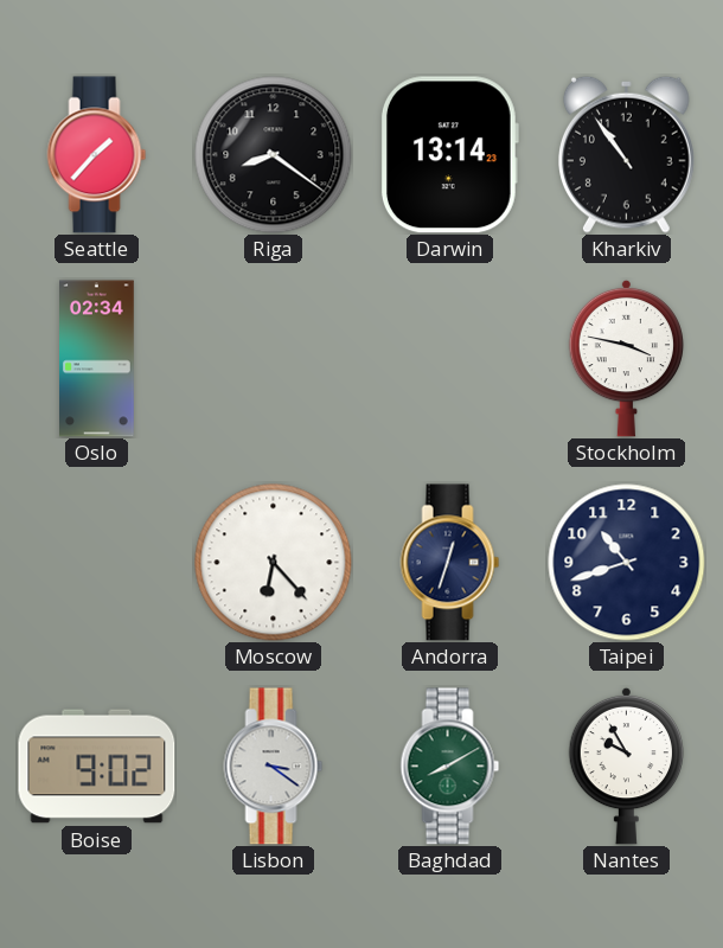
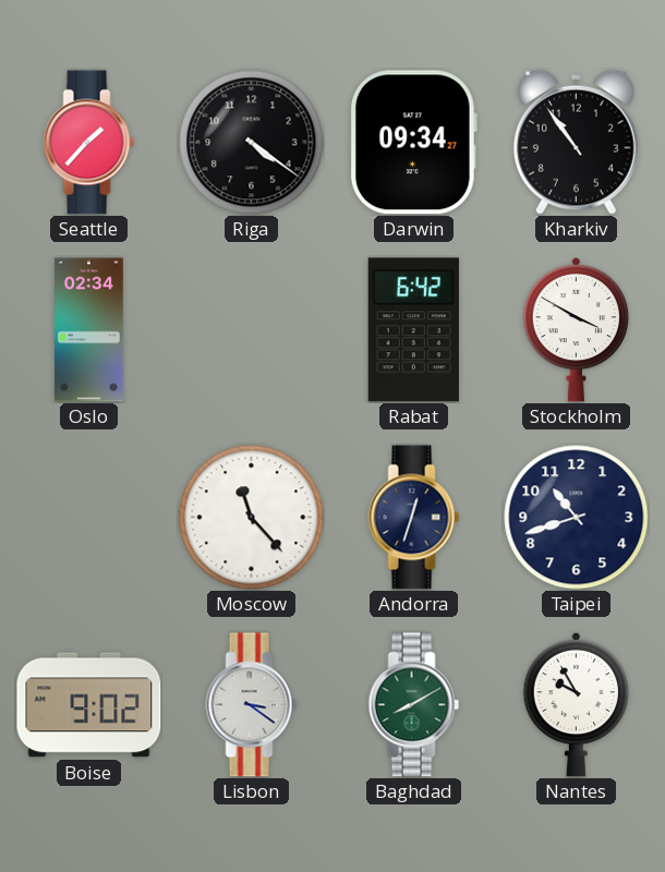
Riga: 8:21 -> 4:21
Darwin: 13:14 -> 09:34
Rabat: none -> 6:42
Stockholm: 3:47 -> 3:50
Moscow: 6:23 -> 11:23
